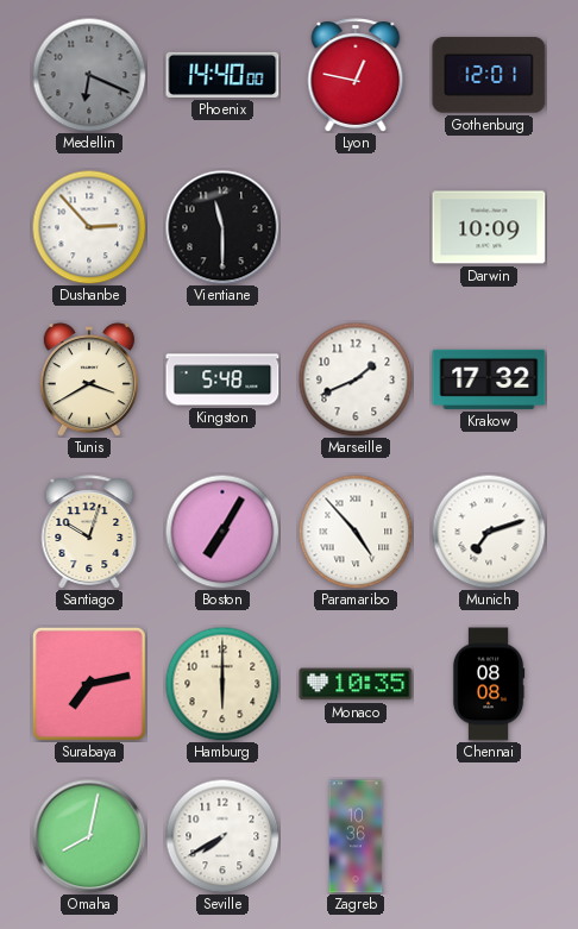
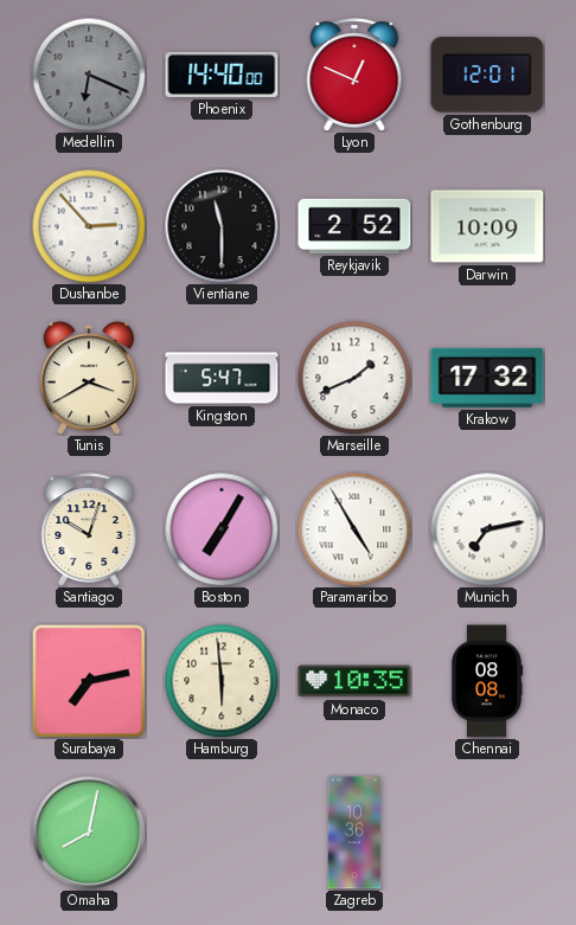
Lyon: 12:47 -> 12:49
Reykjavik: none -> 2:52
Kingston: 5:48 -> 5:47
Paramaribo: 4:53 -> 4:55
Munich: 7:12 -> 7:13
Hamburg: 6:00 -> 5:59
Seville: 7:40 -> none
